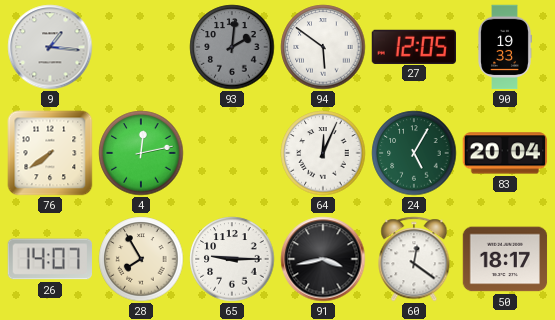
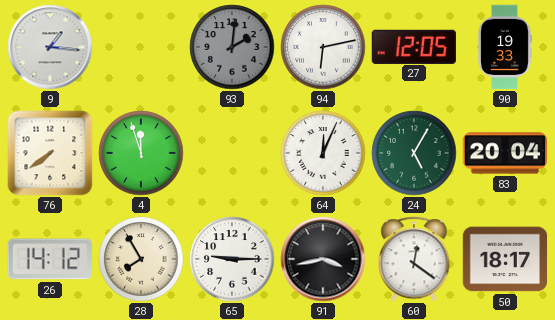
94: 5:51 -> 6:13
4: 12:13 -> 11:57
26: 14:07 -> 14:12
